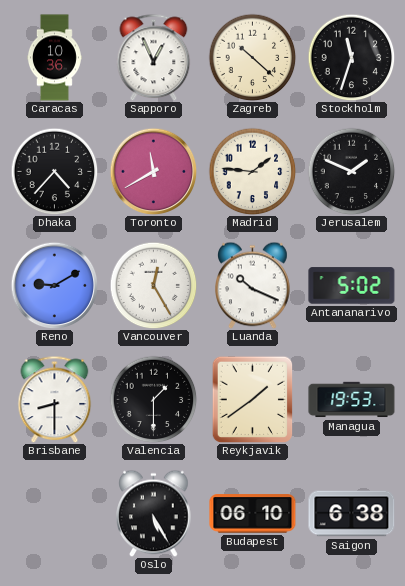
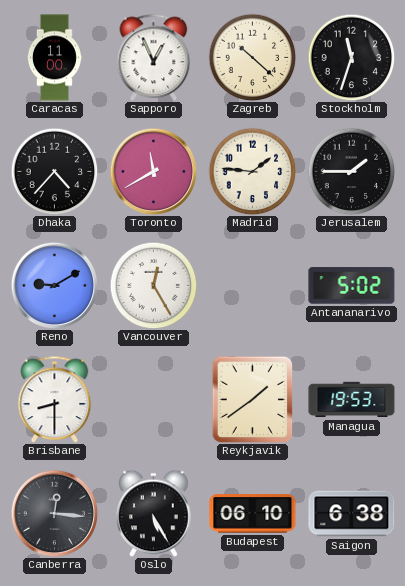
Caracas: 10:36 -> 11:00
Jerusalem: 1:49 -> 1:45
Luanda: 10:19 -> none
Valencia: 1:30 -> none
Canberra: none -> 12:16
